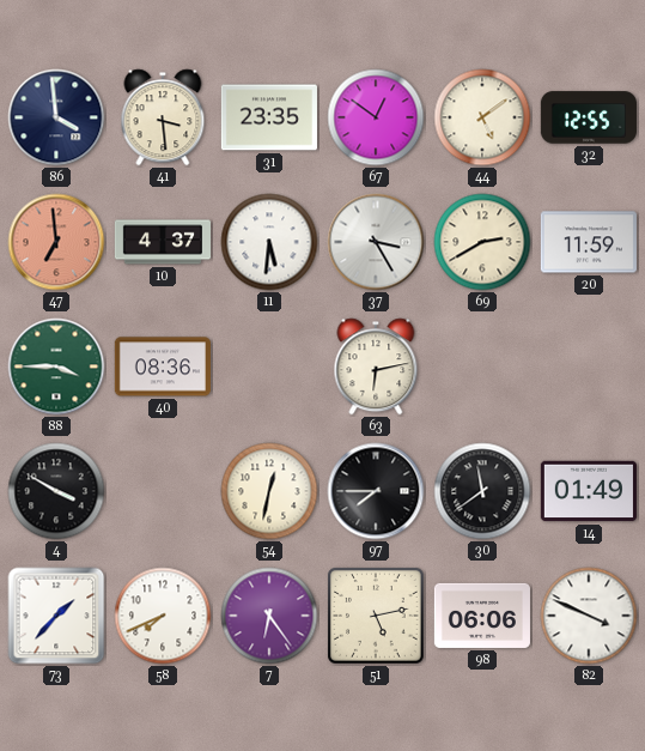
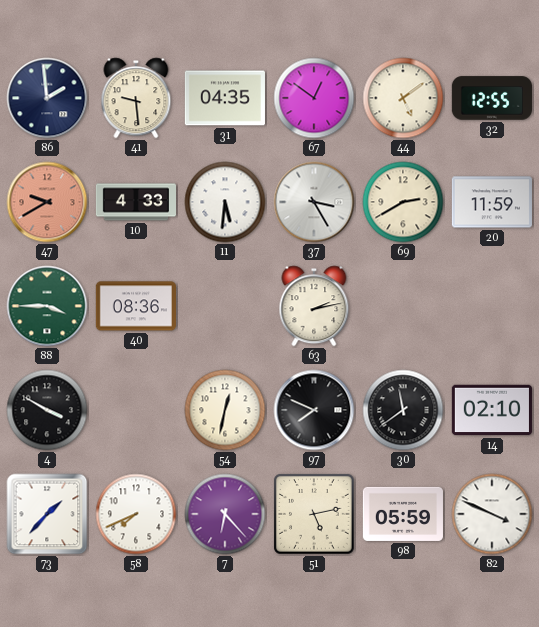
86: 3:59 -> 1:59
41: 3:29 -> 9:29
31: 23:35 -> 04:35
47: 6:59 -> 9:40
10: 4:37 -> 4:33
63: 6:13 -> 2:13
97: 7:45 -> 7:49
14: 01:49 -> 02:10
7: 6:24 -> 6:23
98: 06:06 -> 05:59
